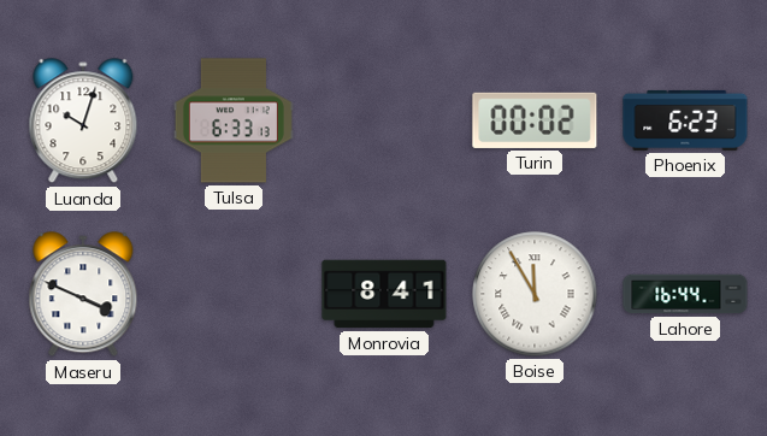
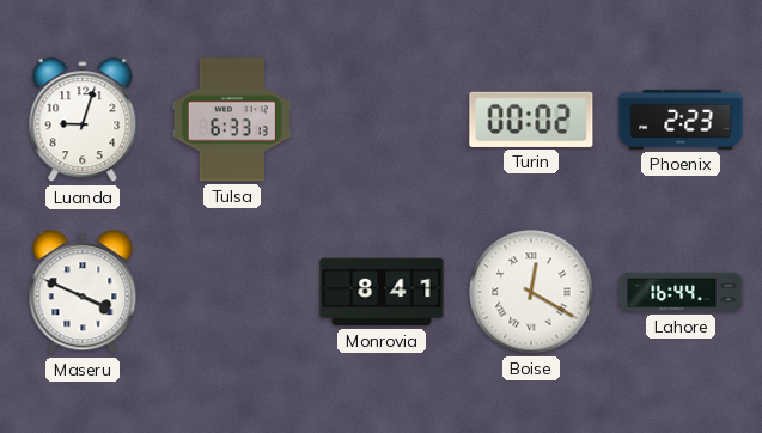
Luanda: 10:03 -> 9:03
Phoenix: 6:23 -> 2:23
Boise: 11:55 -> 12:20
